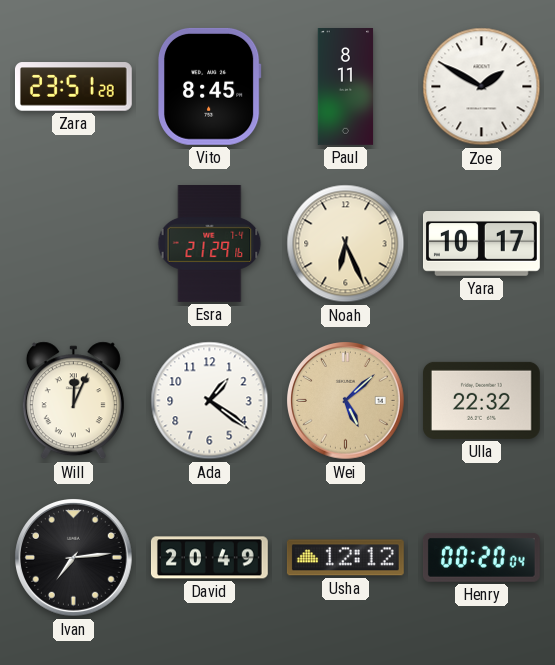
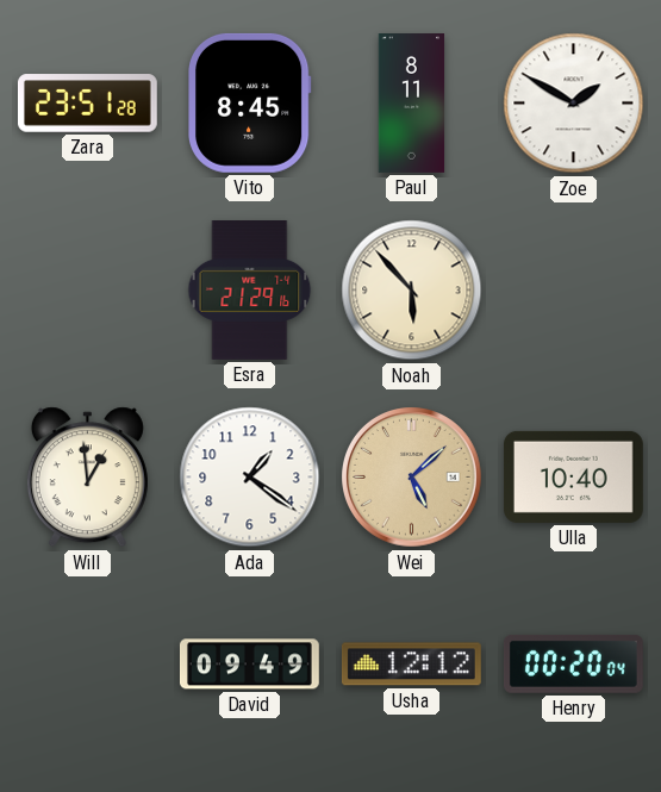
Noah: 6:26 -> 5:53
Yara: 10:17 -> none
Will: 12:04 -> 12:59
Ulla: 22:32 -> 10:40
Ivan: 7:14 -> none
David: 20:49 -> 09:49
